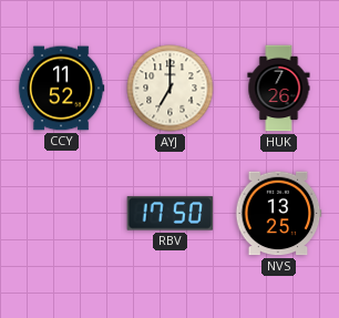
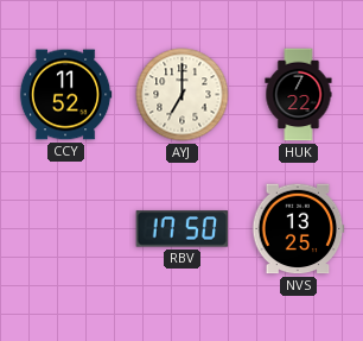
HUK: 7:26 -> 7:22
